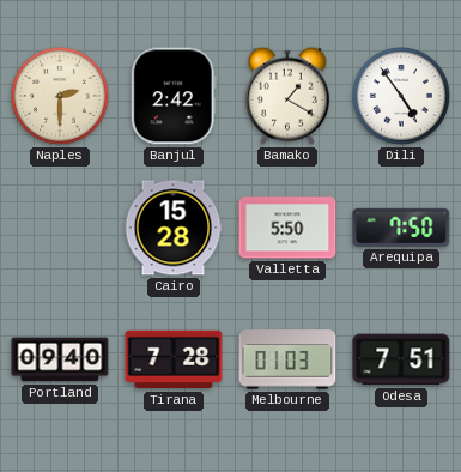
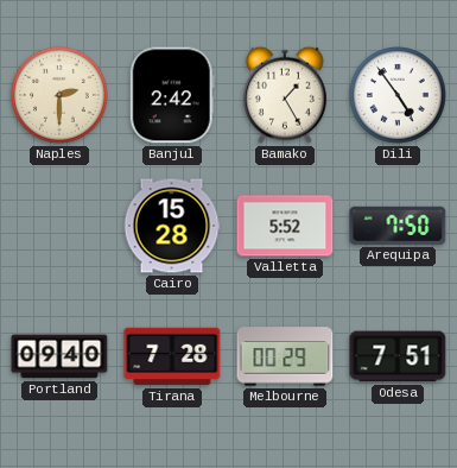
Bamako: 1:20 -> 1:25
Valletta: 5:50 -> 5:52
Melbourne: 01:03 -> 00:29
